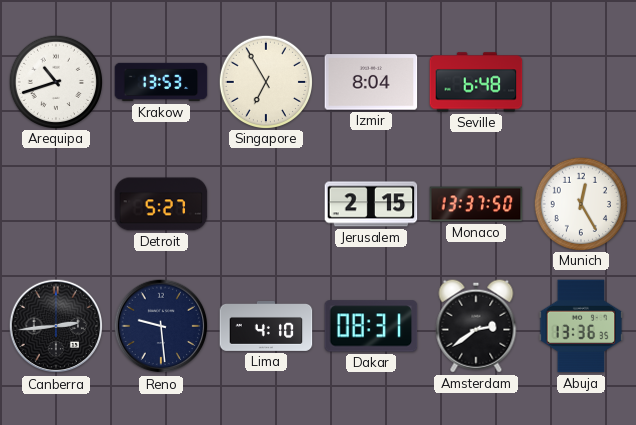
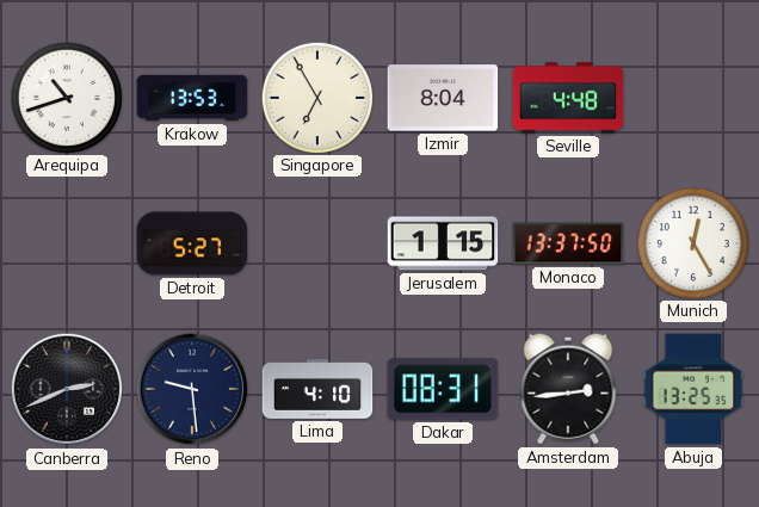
Seville: 6:48 -> 4:48
Jerusalem: 2:15 -> 1:15
Canberra: 2:44 -> 2:41
Amsterdam: 2:39 -> 2:44
Abuja: 13:36 -> 13:25
